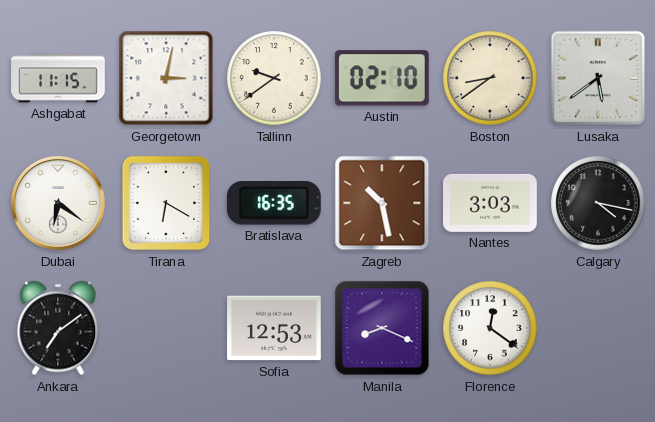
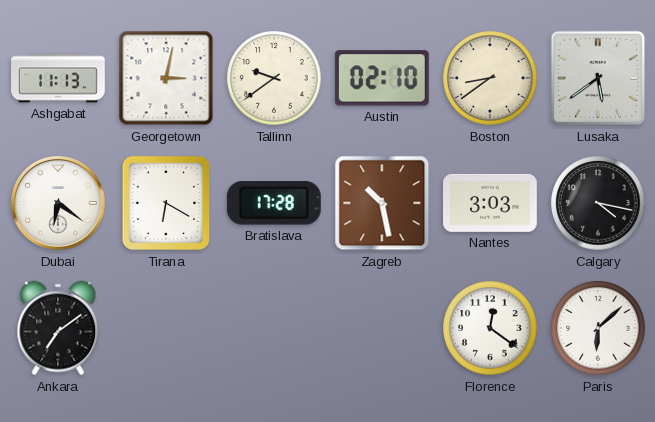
Ashgabat: 11:15 -> 11:13
Bratislava: 16:35 -> 17:28
Sofia: 12:53 -> none
Manila: 8:19 -> none
Paris: none -> 6:08
